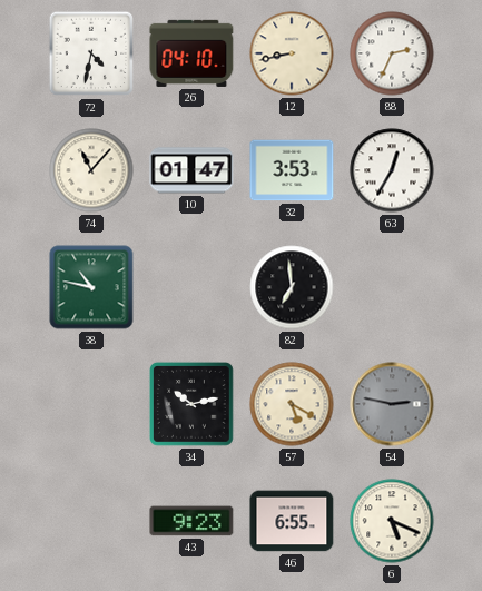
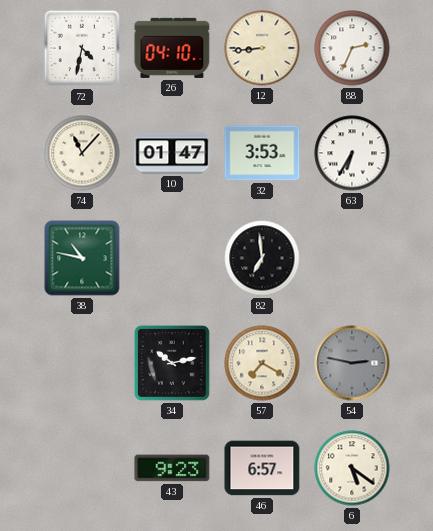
12: 8:43 -> 8:44
63: 12:35 -> 6:35
57: 5:20 -> 7:20
46: 6:55 -> 6:57
6: 5:19 -> 5:21
